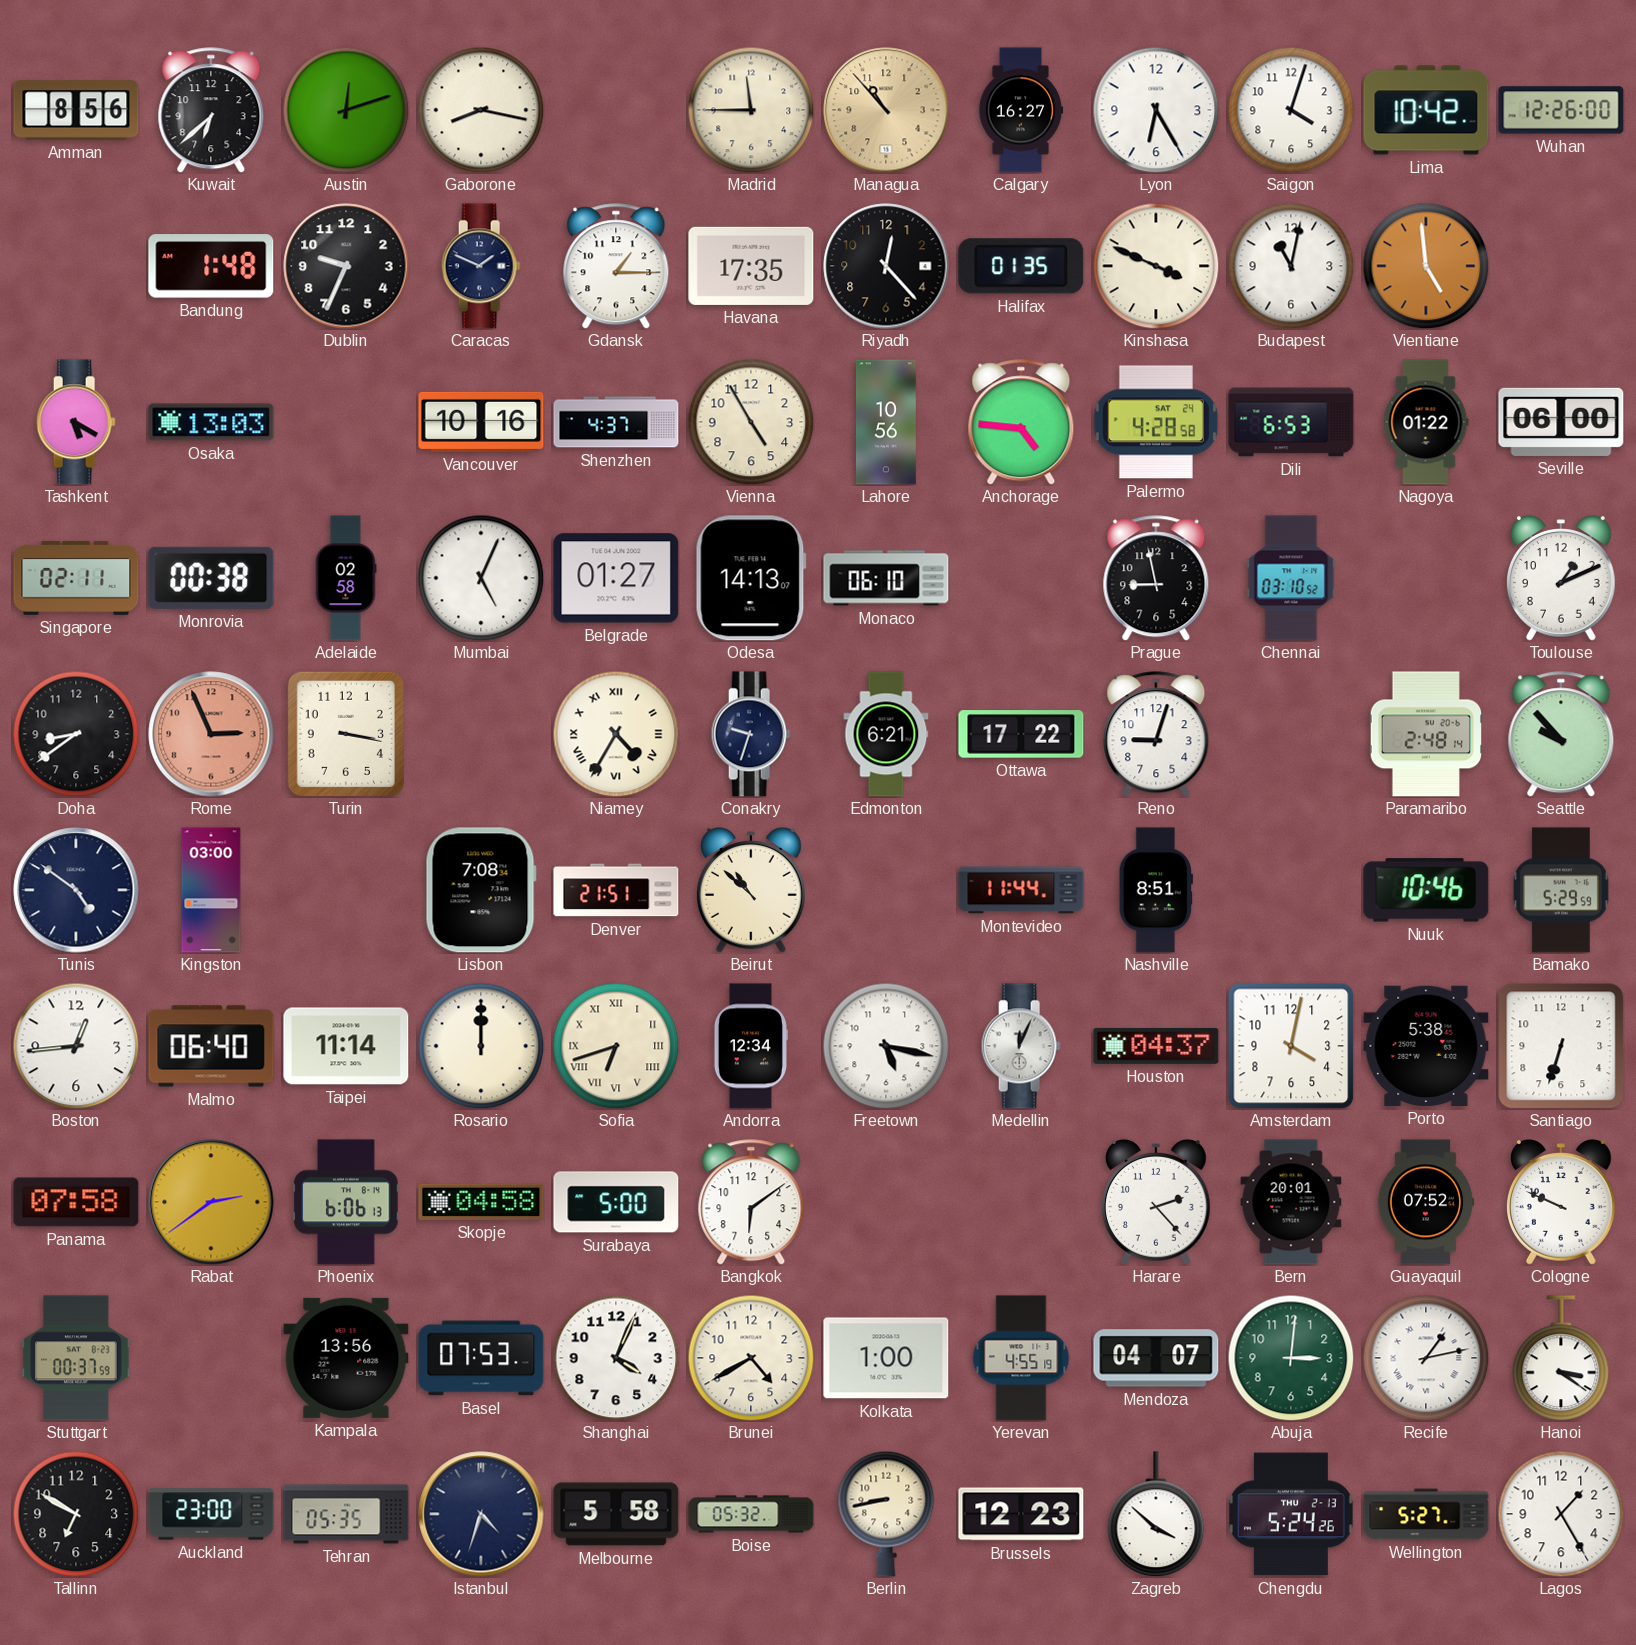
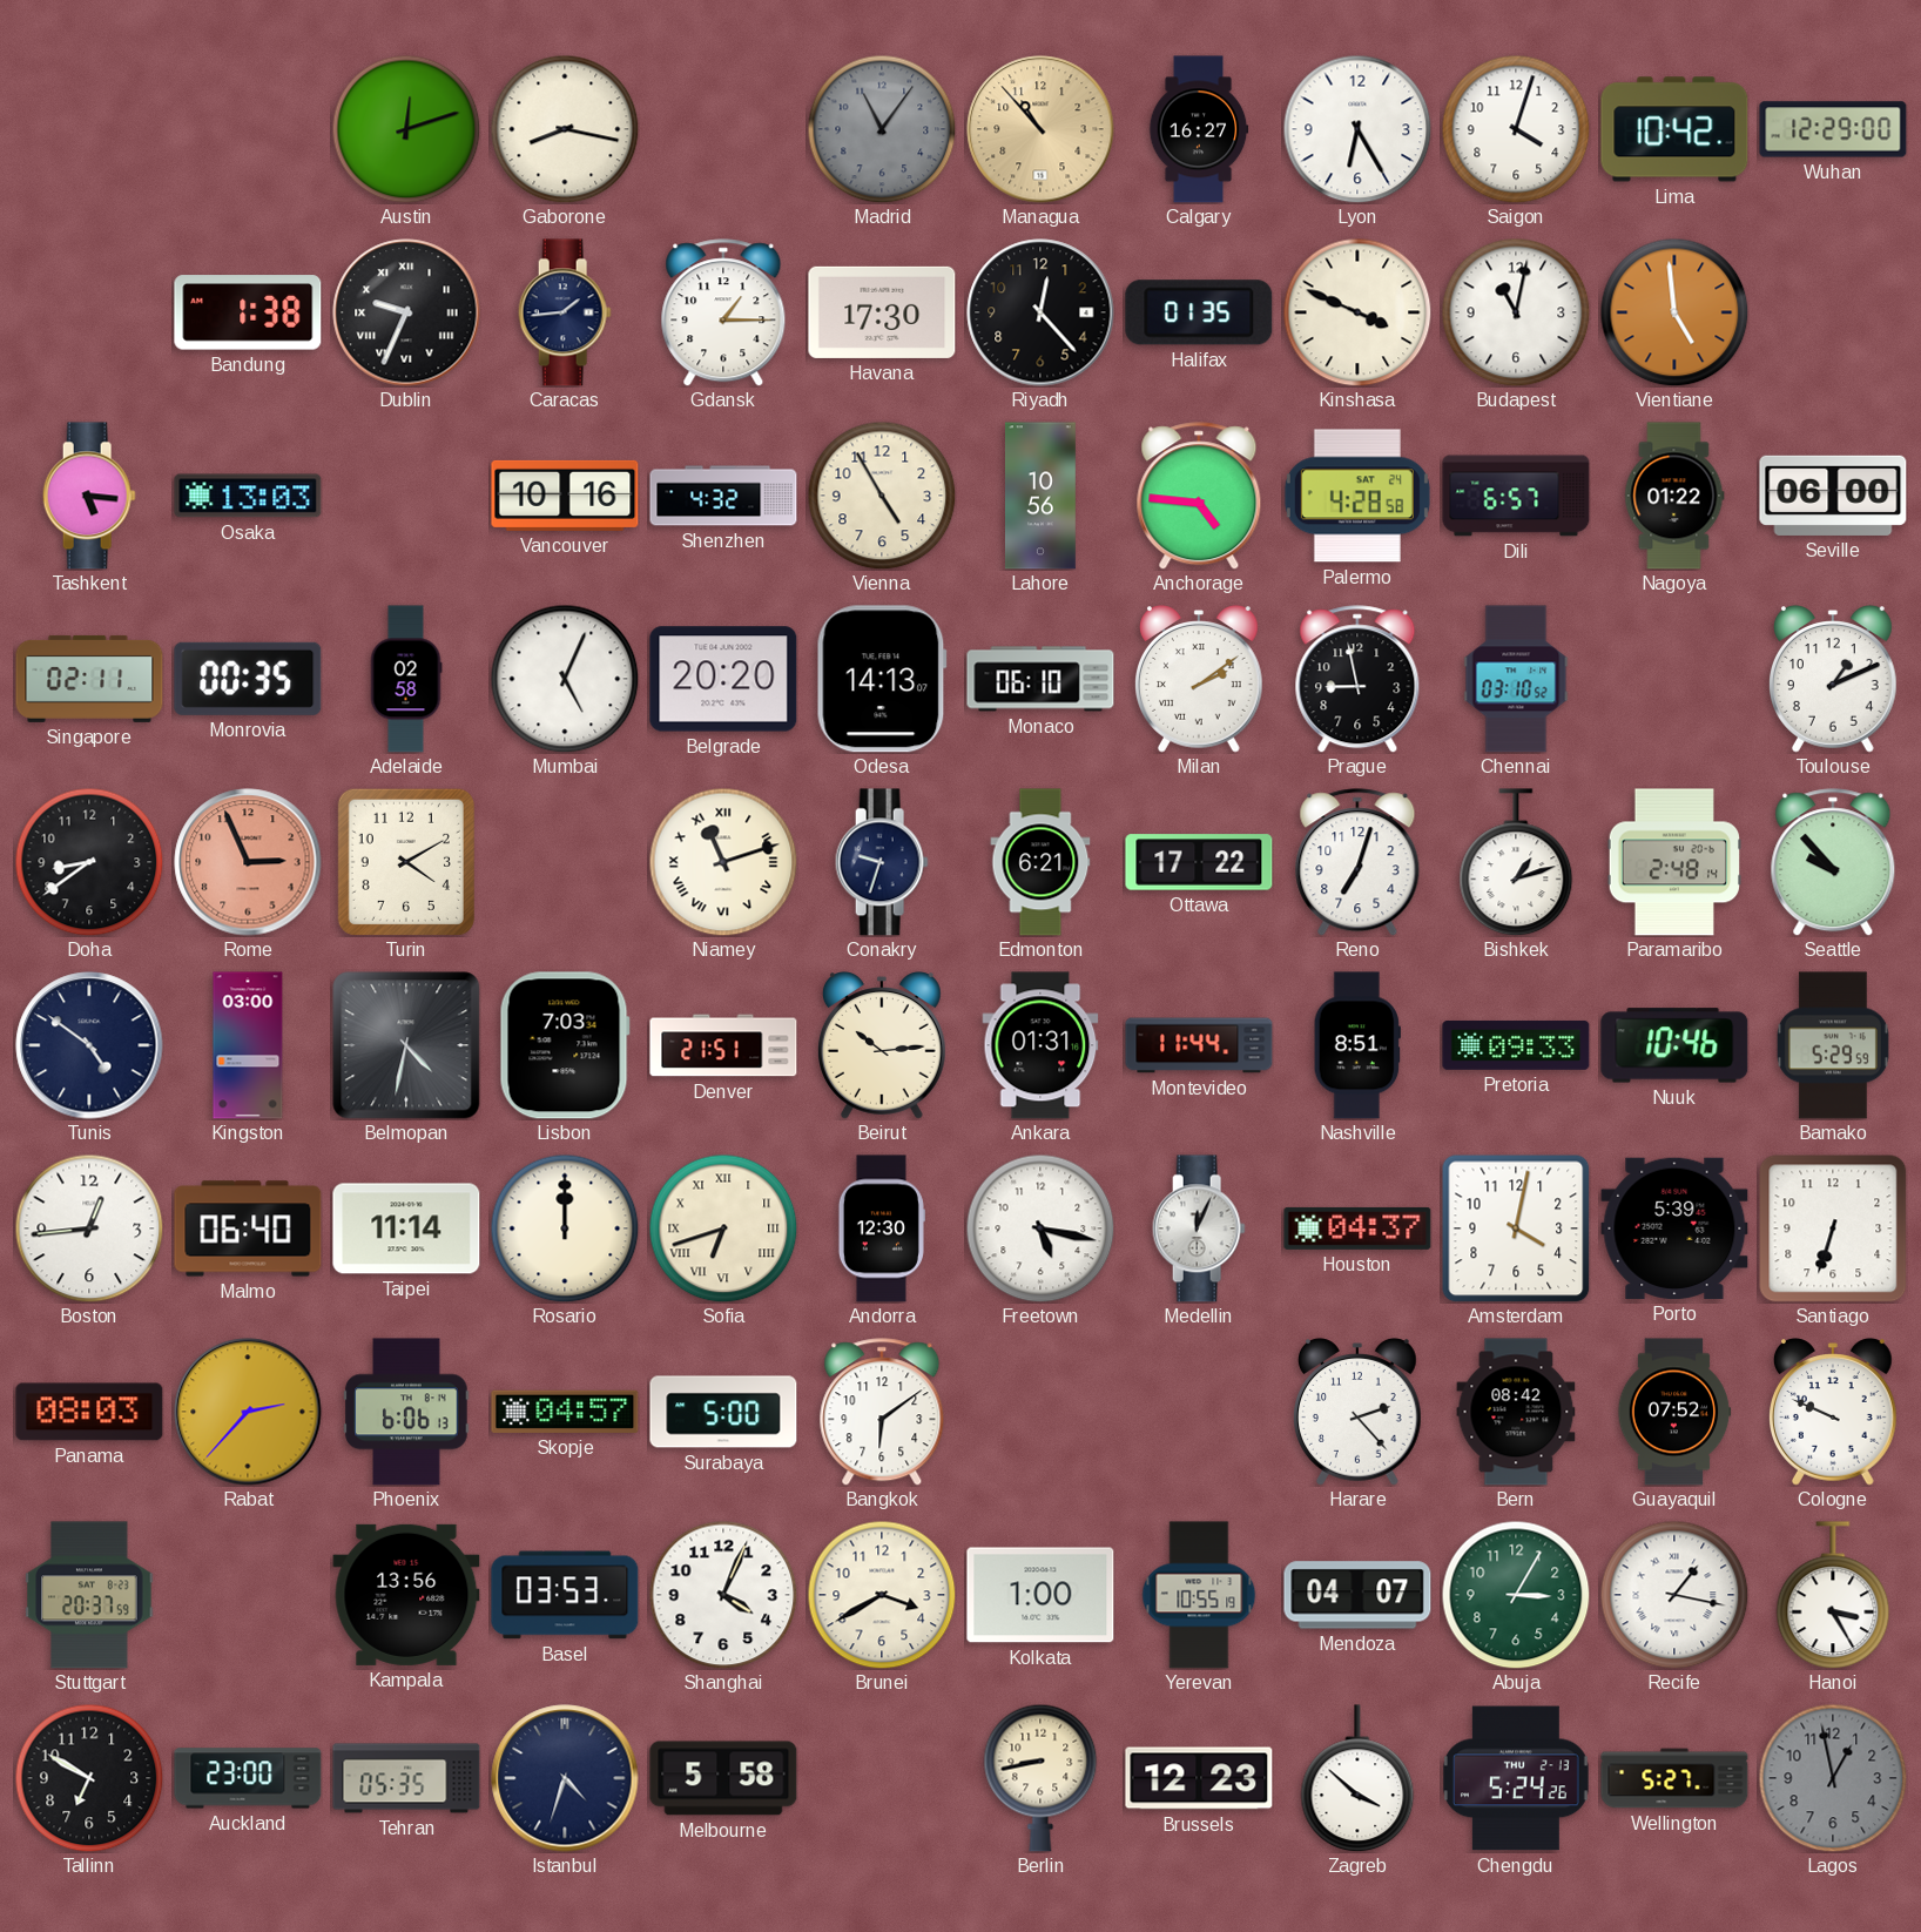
Amman: 8:56 -> none
Kuwait: 6:38 -> none
Madrid: 11:45 -> 11:06
Madrid dial: cream -> grey
Wuhan: 12:26 -> 12:29
Bandung: 1:48 -> 1:38
Dublin numerals: Arabic -> Roman
Caracas: 1:49 -> 1:44
Havana: 17:35 -> 17:30
Tashkent: 5:20 -> 5:16
Shenzhen: 4:37 -> 4:32
Dili: 6:53 -> 6:57
Monrovia: 00:38 -> 00:35
Belgrade: 01:27 -> 20:20
Milan: none -> 2:09
Turin: 3:17 -> 4:10
Niamey: 4:35 -> 11:12
Reno: 9:03 -> 7:03
Bishkek: none -> 1:12
Belmopan: none -> 4:32
Lisbon: 7:08 -> 7:03
Beirut: 10:52 -> 10:14
Ankara: none -> 01:31
Pretoria: none -> 09:33
Andorra: 12:34 -> 12:30
Porto: 5:38 -> 5:39
Panama: 07:58 -> 08:03
Rabat: 2:39 -> 2:37
Skopje: 04:58 -> 04:57
Bern: 20:01 -> 08:42
Stuttgart: 00:37 -> 20:37
Basel: 07:53 -> 03:53
Brunei: 4:40 -> 3:40
Yerevan: 4:55 -> 10:55
Abuja: 3:01 -> 3:05
Recife: 1:13 -> 1:17
Hanoi: 3:21 -> 3:25
Boise: 05:32 -> none
Lagos: 1:25 -> 12:58
Lagos dial: white -> grey
